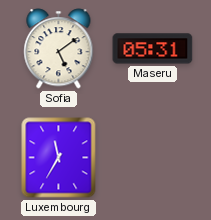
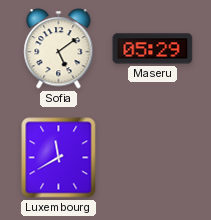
Maseru: 05:31 -> 05:29
Luxembourg: 11:35 -> 11:40
